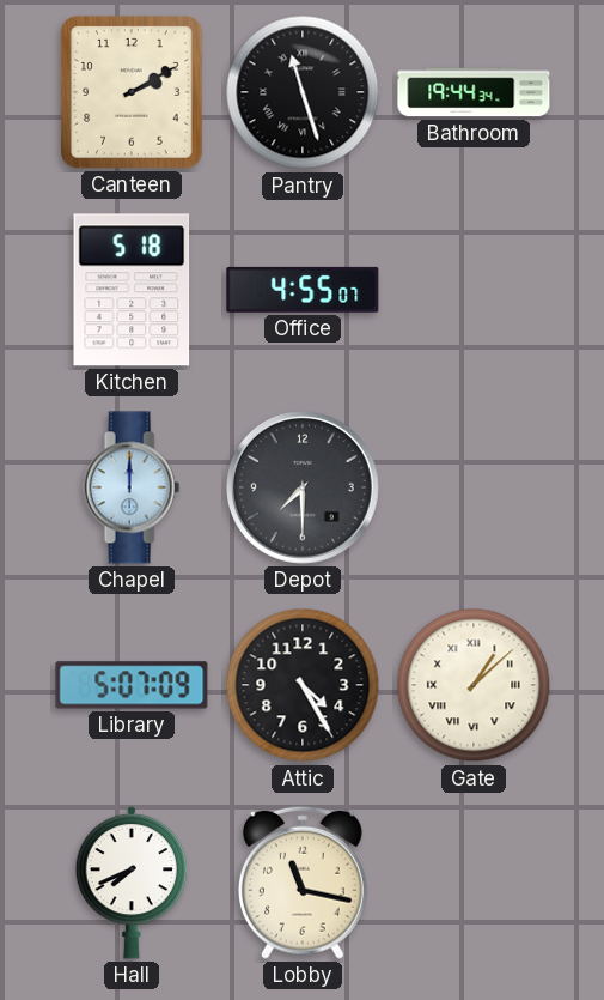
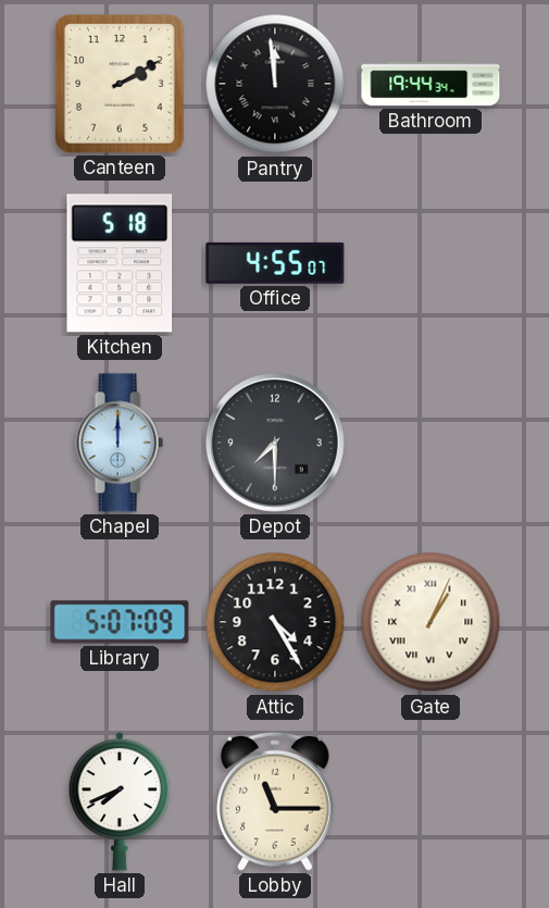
Pantry: 11:27 -> 11:59
Gate: 1:08 -> 1:04
Lobby: 11:17 -> 11:15
